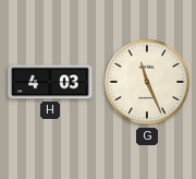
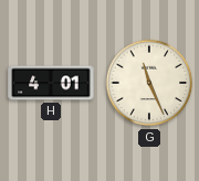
H: 4:03 -> 4:01
